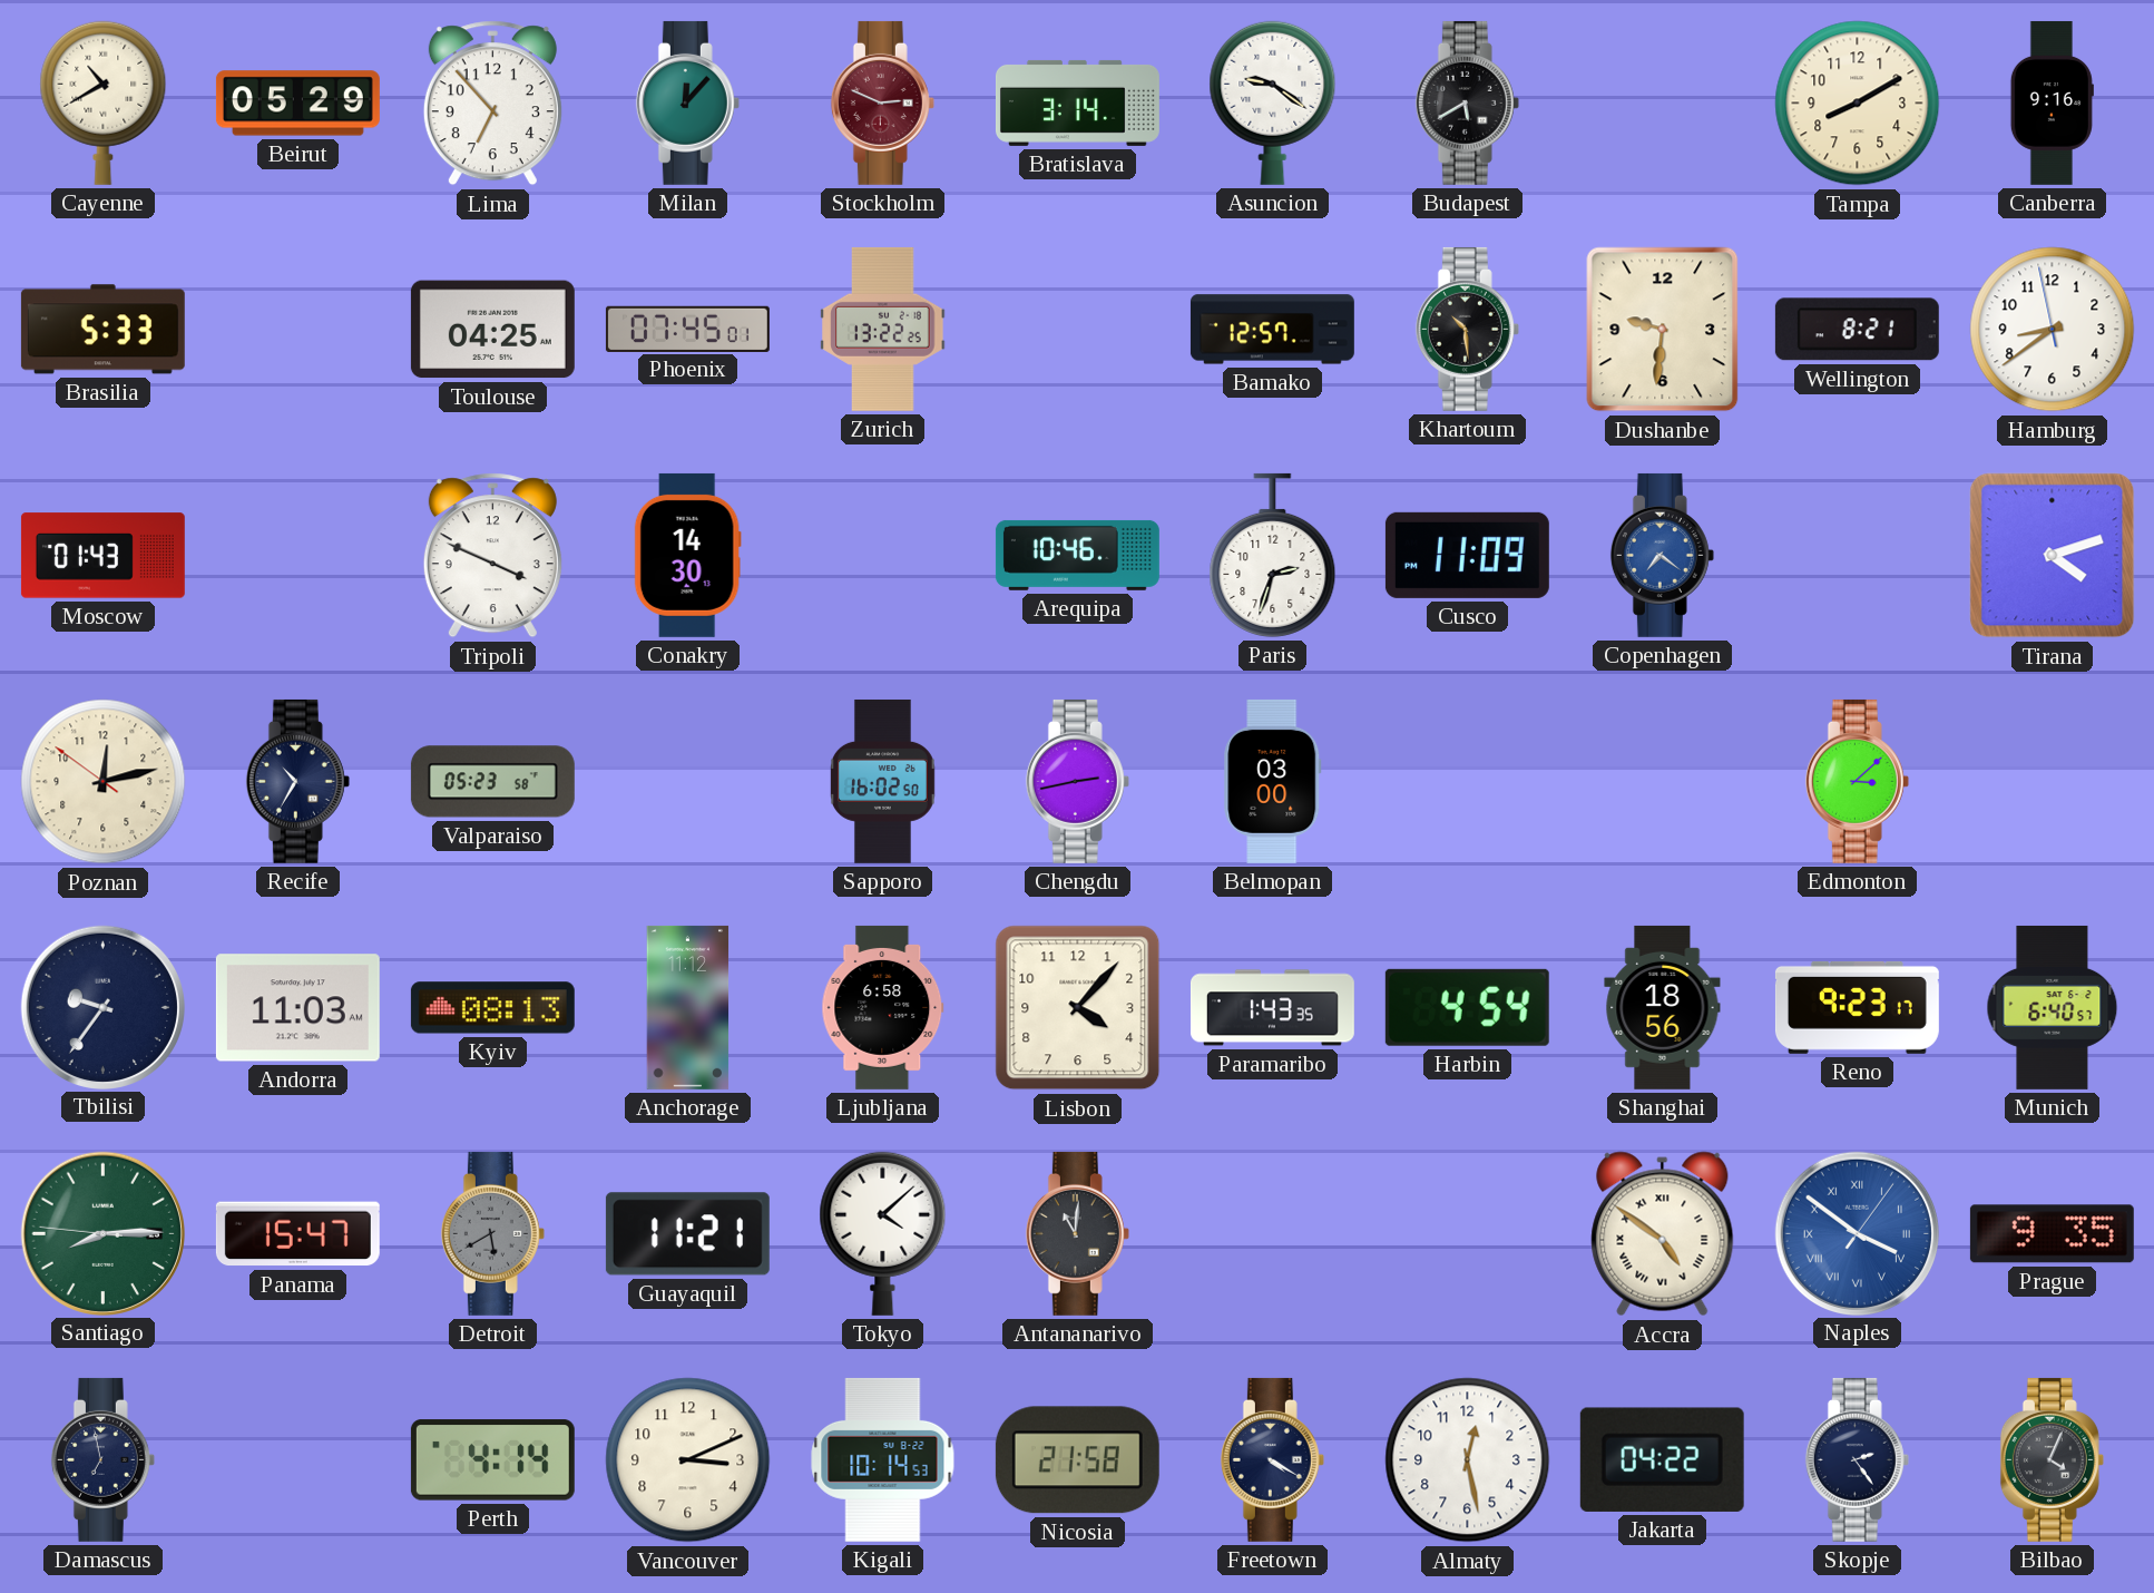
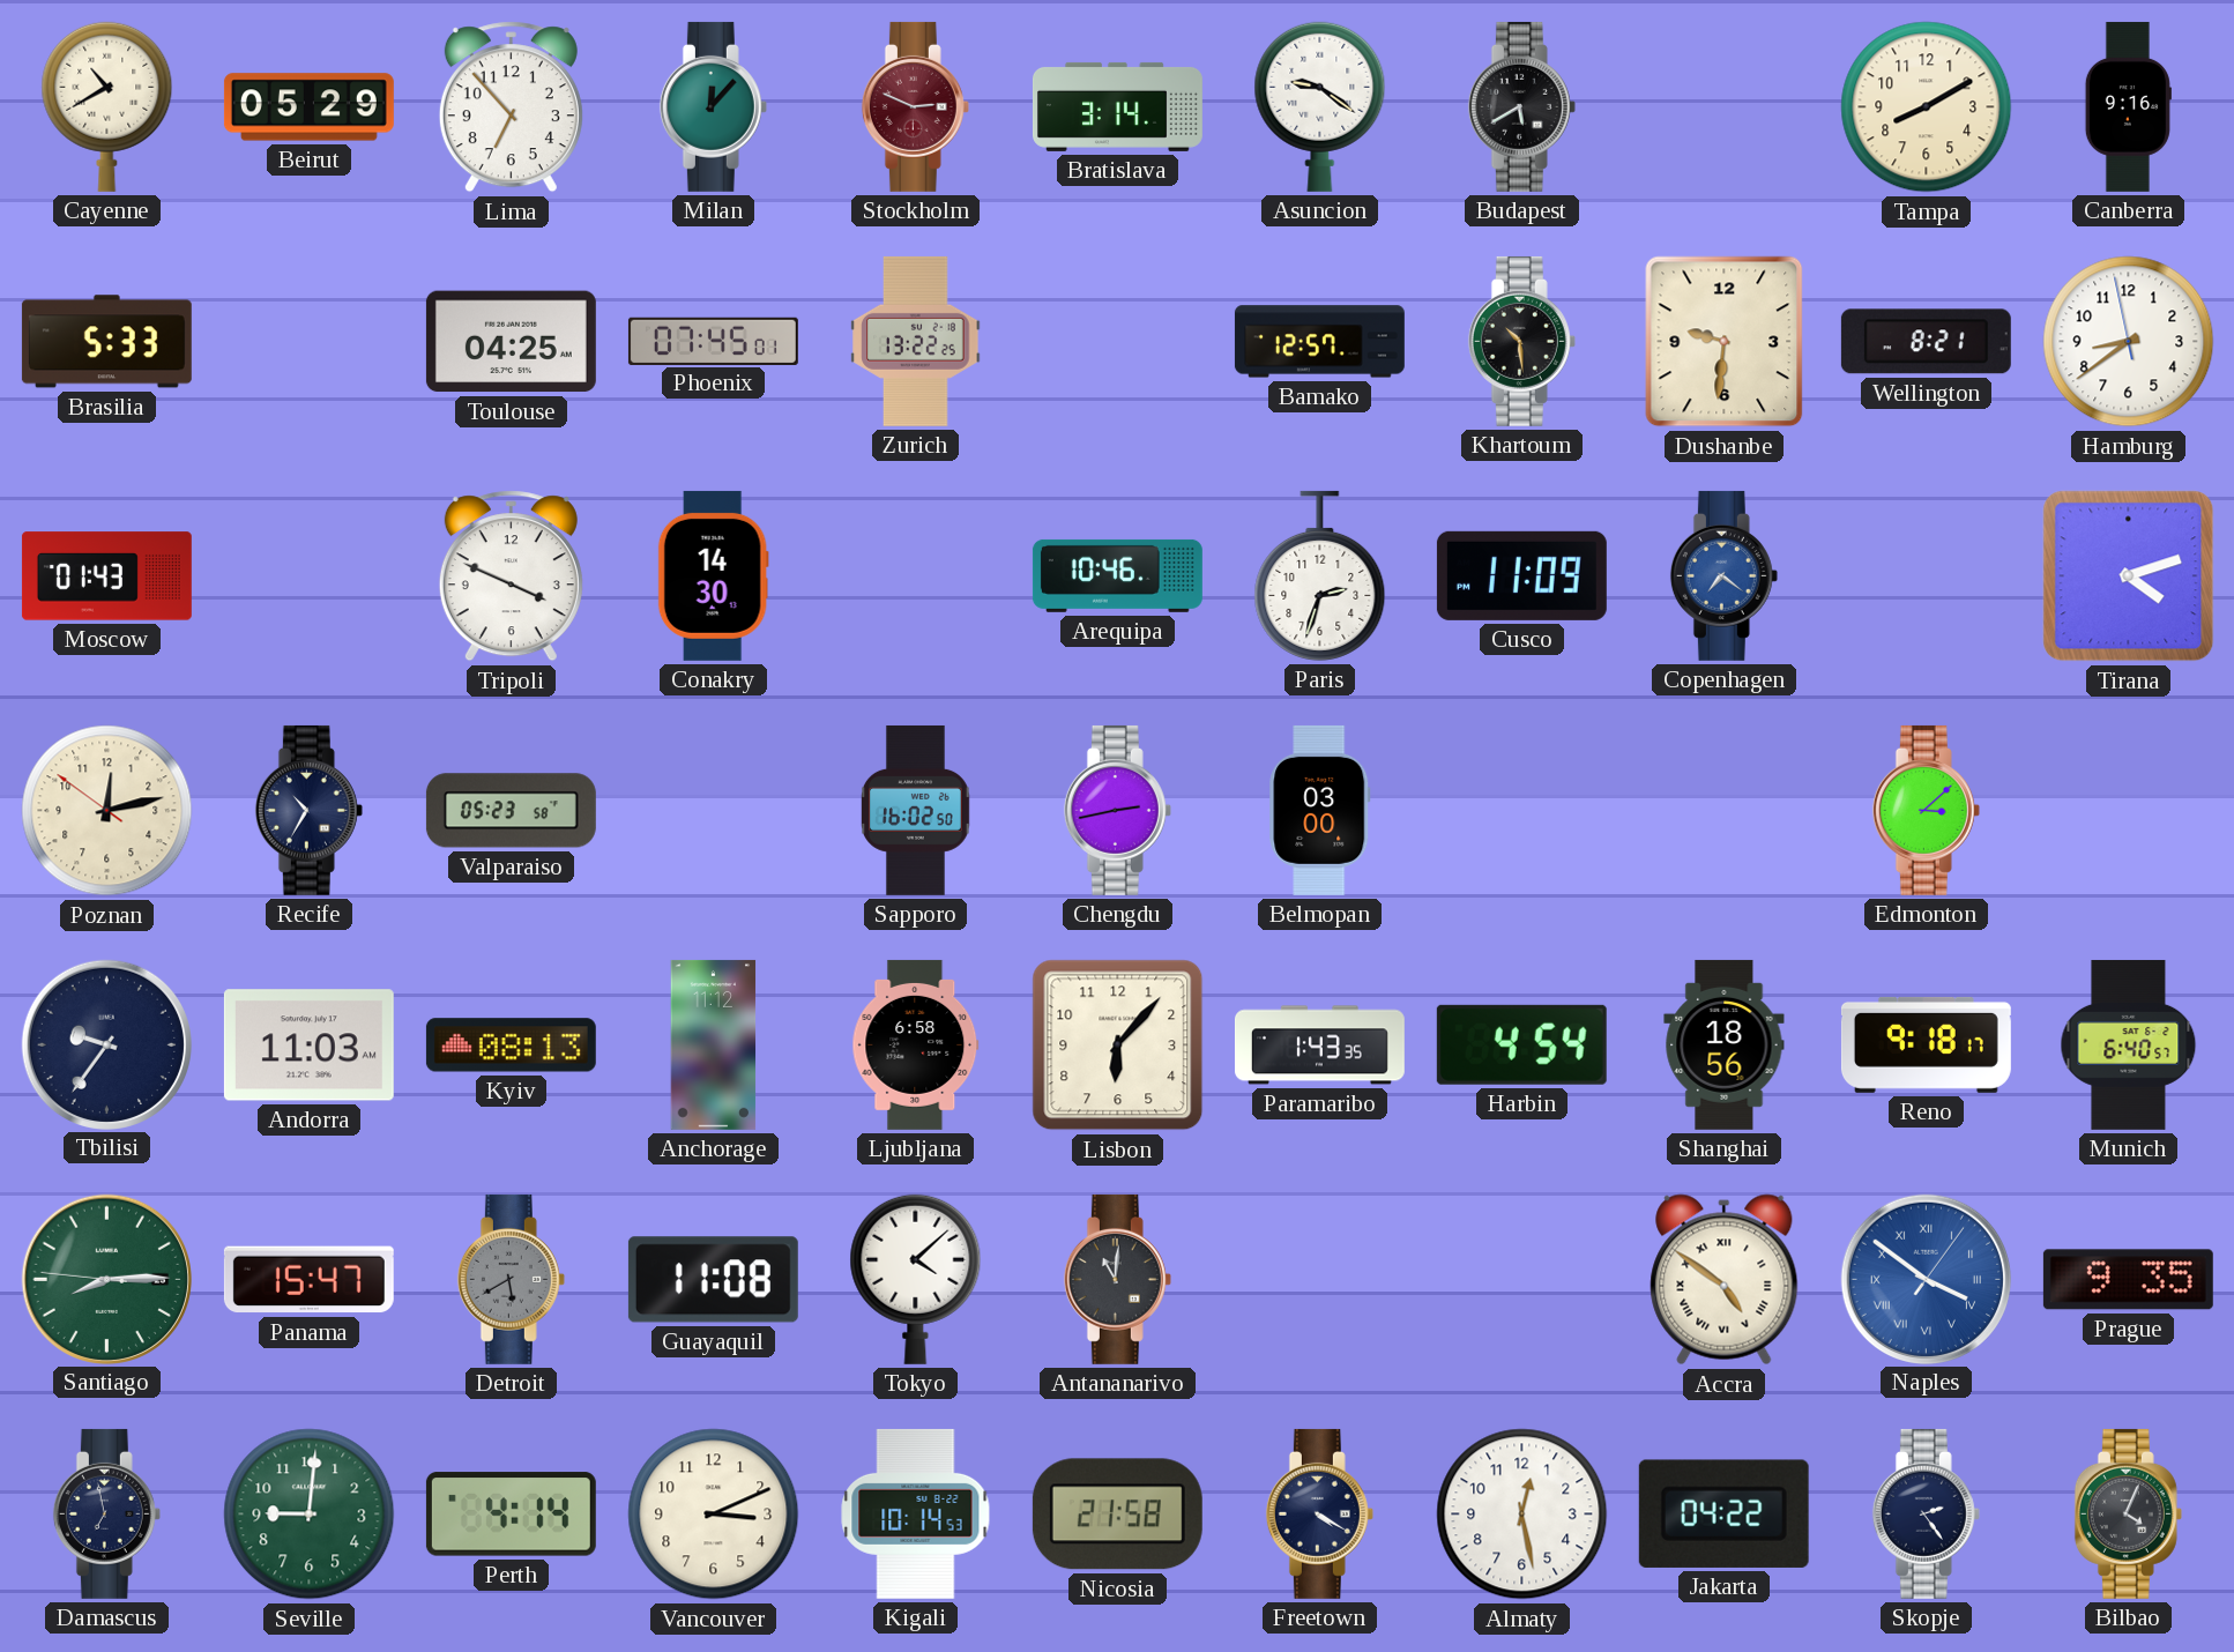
Lisbon: 4:07 -> 6:07
Reno: 9:23 -> 9:18
Guayaquil: 11:21 -> 11:08
Seville: none -> 9:01
